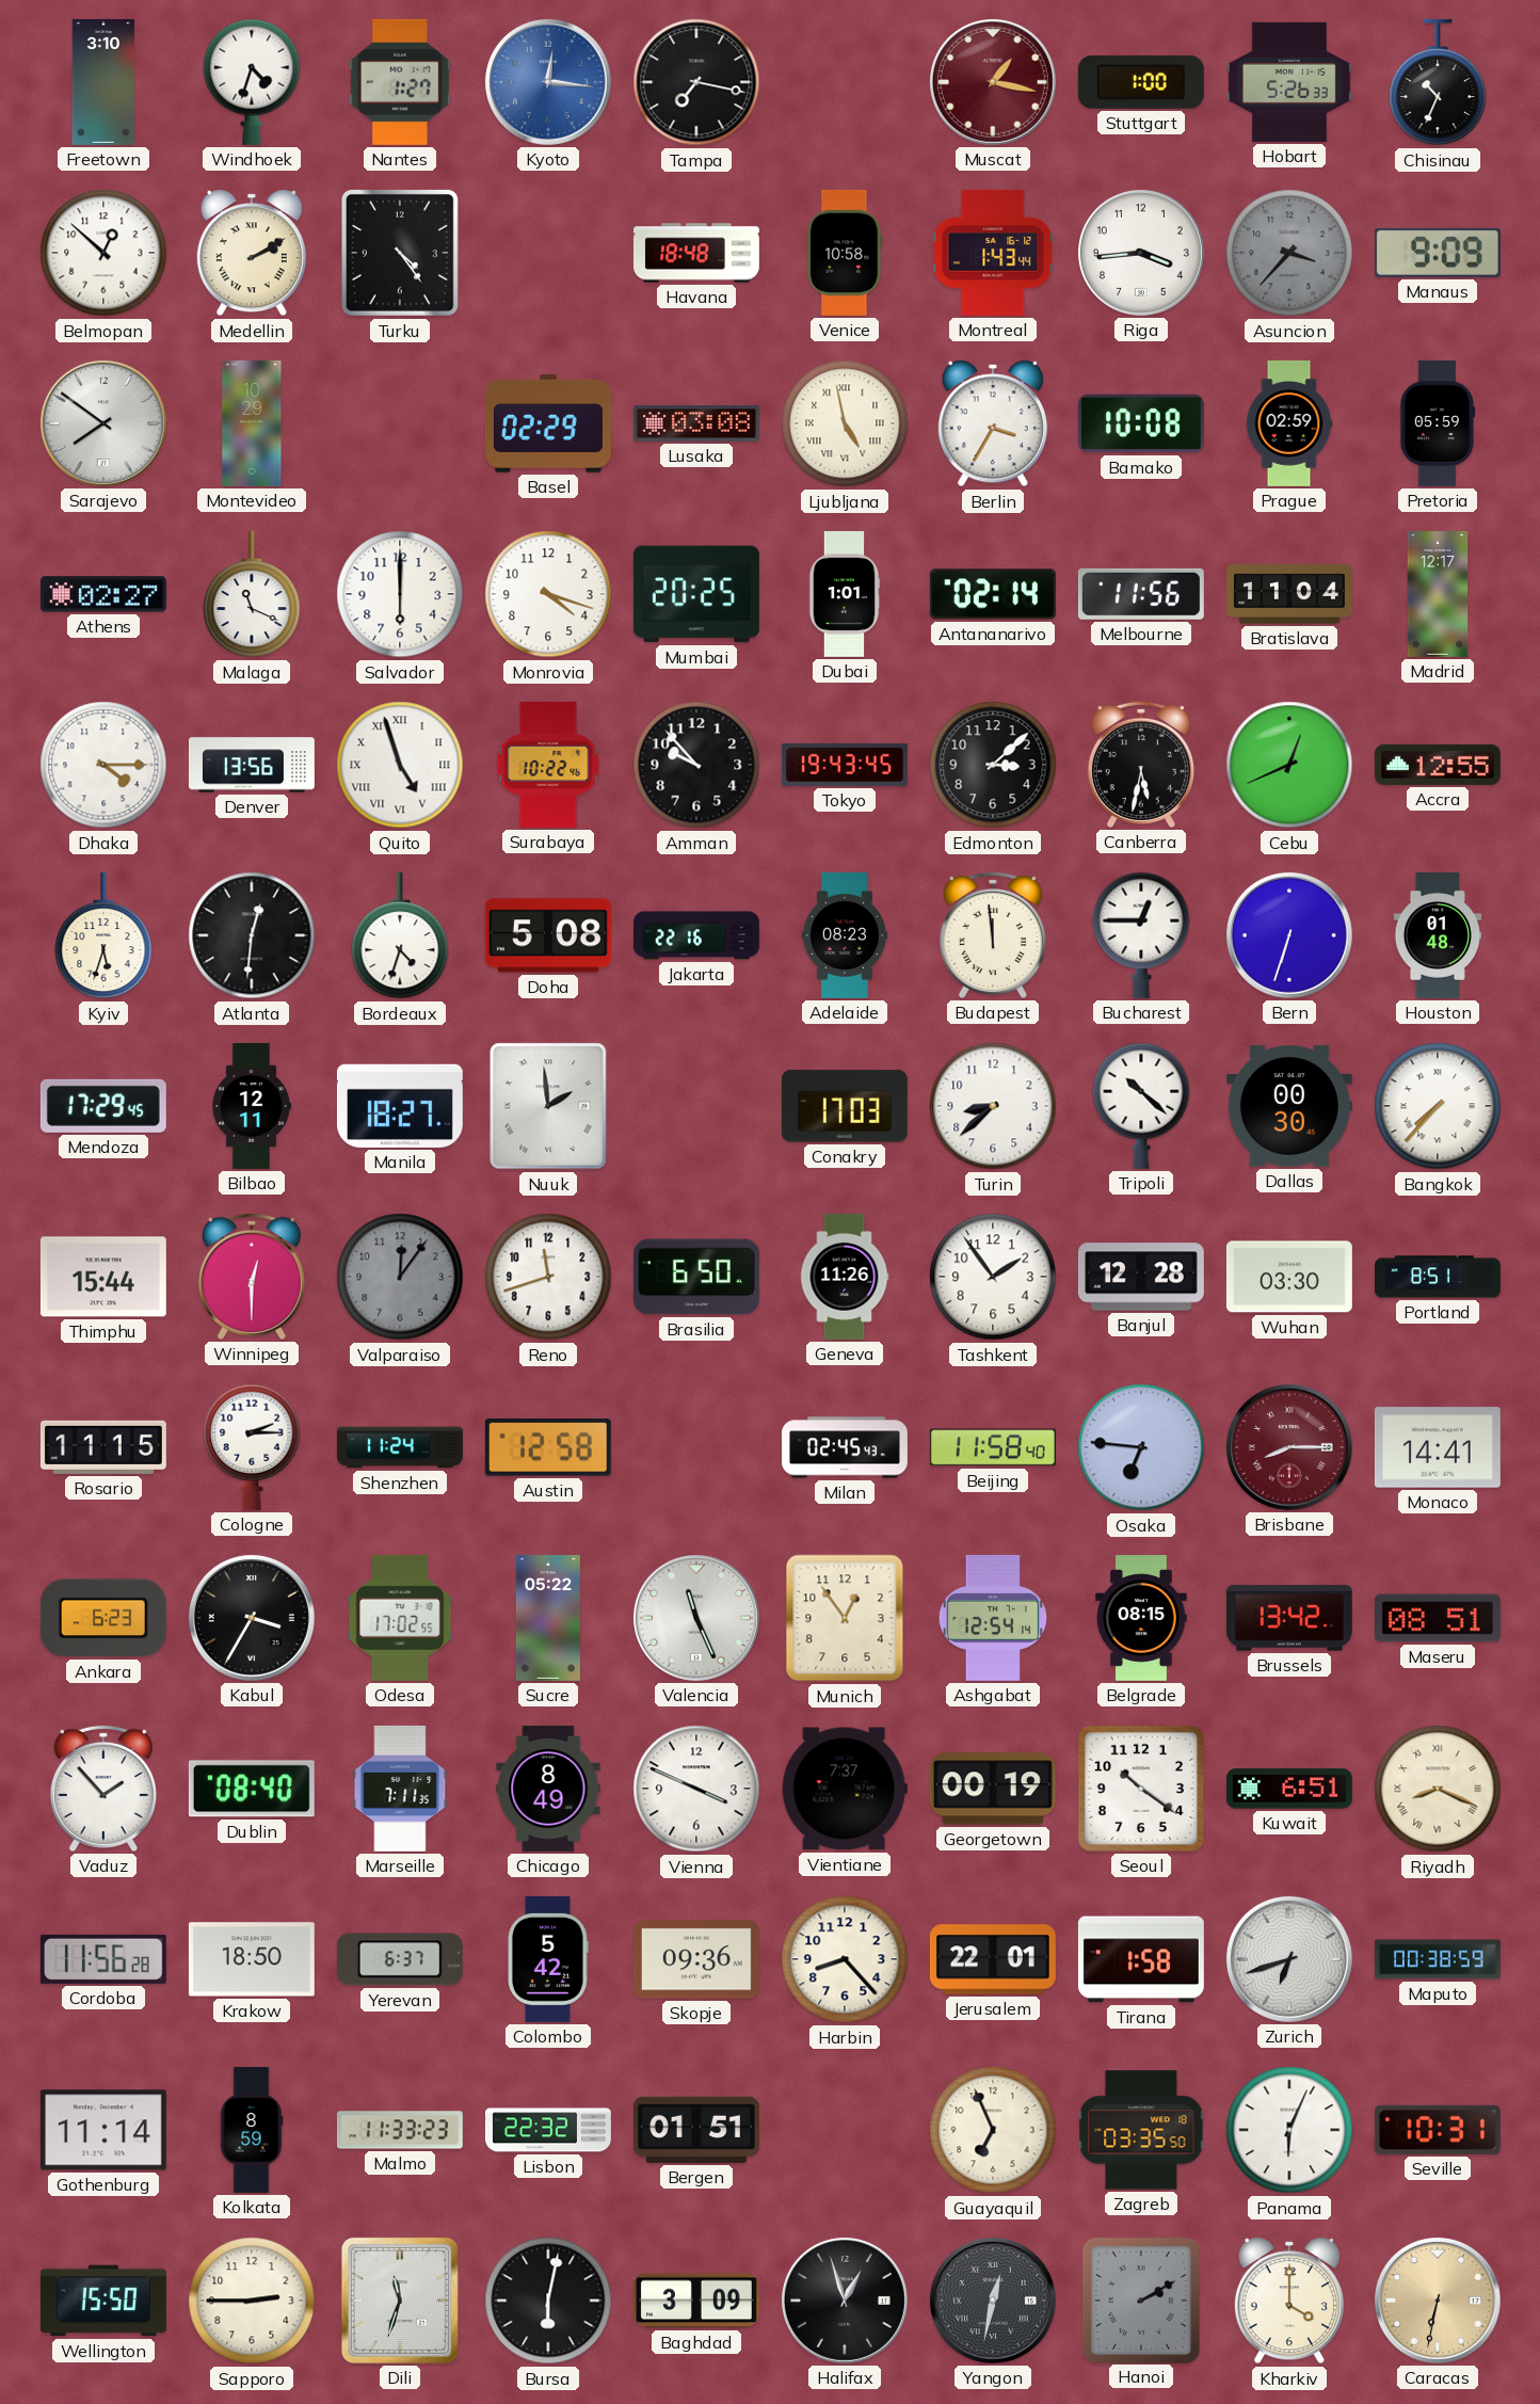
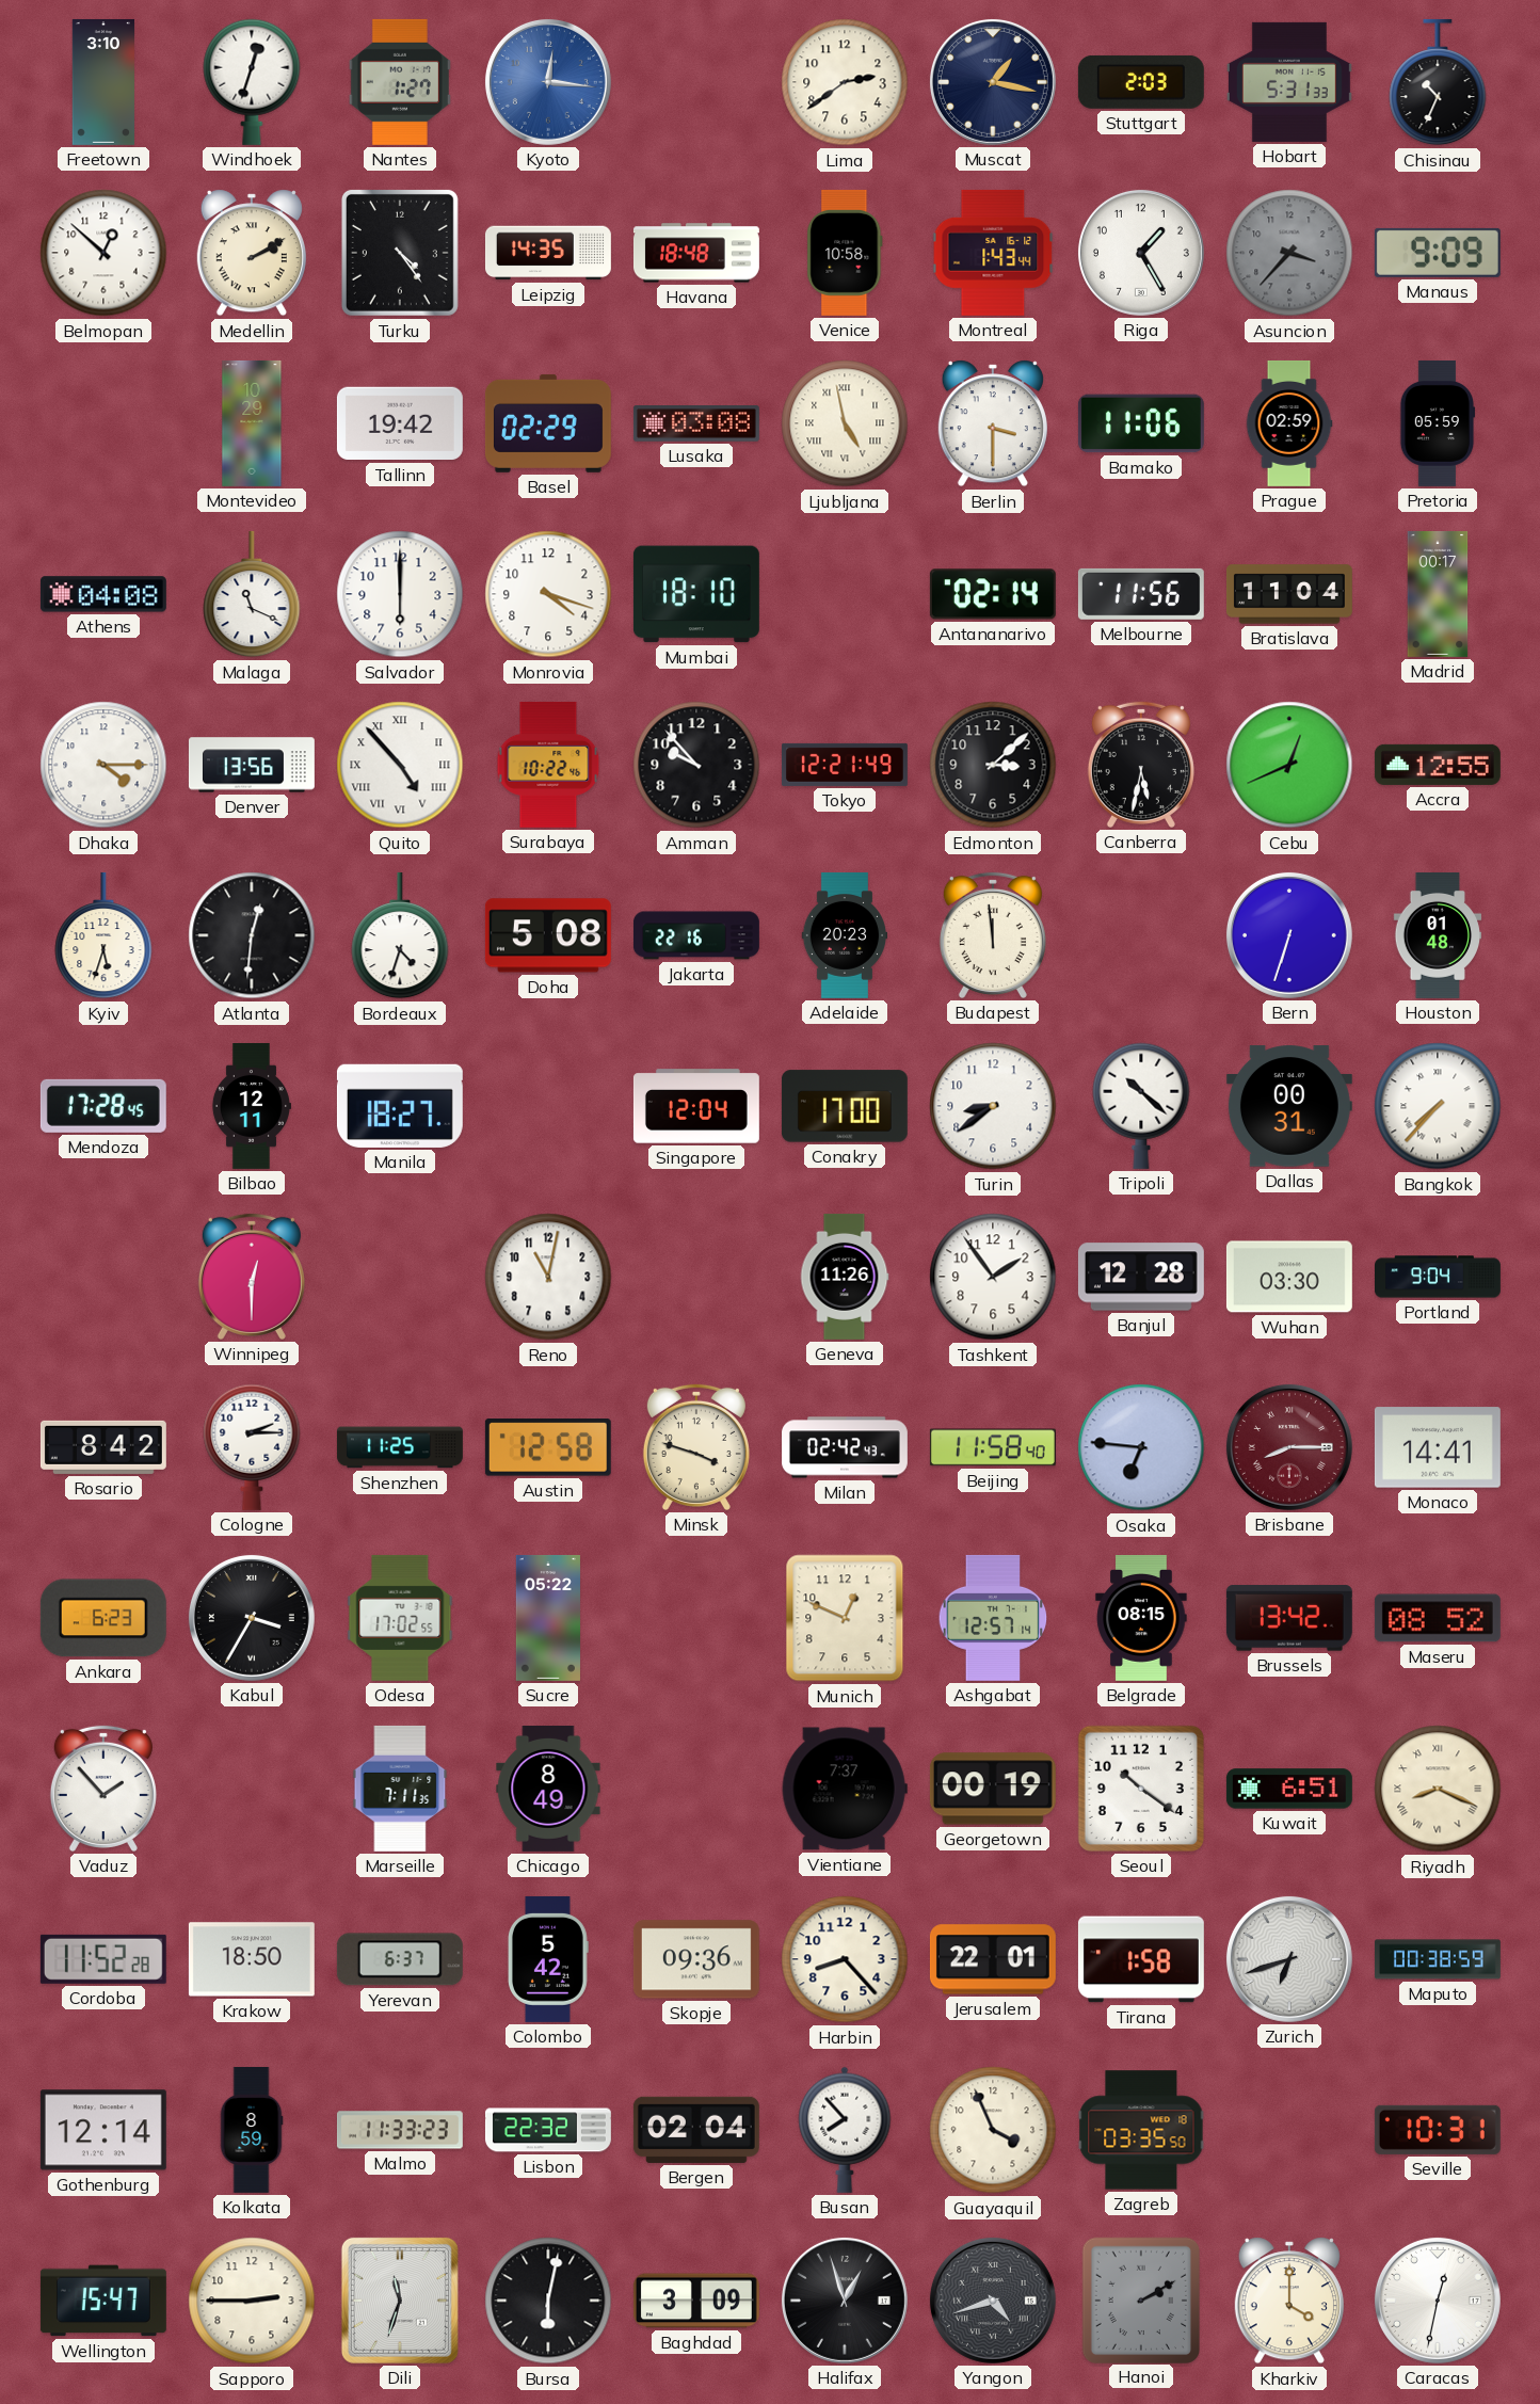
Windhoek: 4:33 -> 12:33
Tampa: 7:17 -> none
Lima: none -> 2:39
Muscat dial: burgundy -> navy
Stuttgart: 1:00 -> 2:03
Hobart: 5:26 -> 5:31
Leipzig: none -> 14:35
Riga: 3:44 -> 1:25
Sarajevo: 7:51 -> none
Tallinn: none -> 19:42
Berlin: 3:35 -> 3:30
Bamako: 10:08 -> 11:06
Athens: 02:27 -> 04:08
Mumbai: 20:25 -> 18:10
Dubai: 1:01 -> none
Madrid: 12:17 -> 00:17
Quito: 4:57 -> 4:53
Tokyo: 19:43 -> 12:21
Adelaide: 08:23 -> 20:23
Bucharest: 12:45 -> none
Mendoza: 17:29 -> 17:28
Nuuk: 1:59 -> none
Singapore: none -> 12:04
Conakry: 17:03 -> 17:00
Turin: 8:38 -> 8:39
Dallas: 00:30 -> 00:31
Thimphu: 15:44 -> none
Valparaiso: 12:06 -> none
Reno: 11:42 -> 11:02
Brasilia: 6:50 -> none
Portland: 8:51 -> 9:04
Rosario: 11:15 -> 8:42
Shenzhen: 11:24 -> 11:25
Minsk: none -> 3:48
Milan: 02:45 -> 02:42
Valencia: 11:26 -> none
Munich: 12:54 -> 12:49
Ashgabat: 12:54 -> 12:57
Maseru: 08:51 -> 08:52
Dublin: 08:40 -> none
Vienna: 3:49 -> none
Cordoba: 11:56 -> 11:52
Gothenburg: 11:14 -> 12:14
Bergen: 01:51 -> 02:04
Busan: none -> 7:53
Guayaquil: 6:56 -> 3:56
Panama: 6:04 -> none
Wellington: 15:50 -> 15:47
Yangon: 12:32 -> 4:42
Caracas: 6:32 -> 12:32
Caracas dial: champagne -> white
